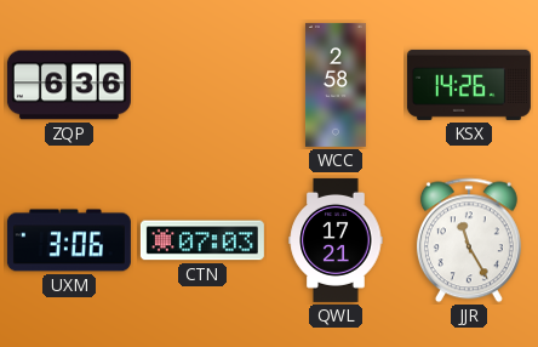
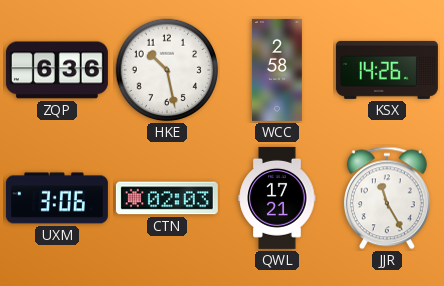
HKE: none -> 10:28
CTN: 07:03 -> 02:03
